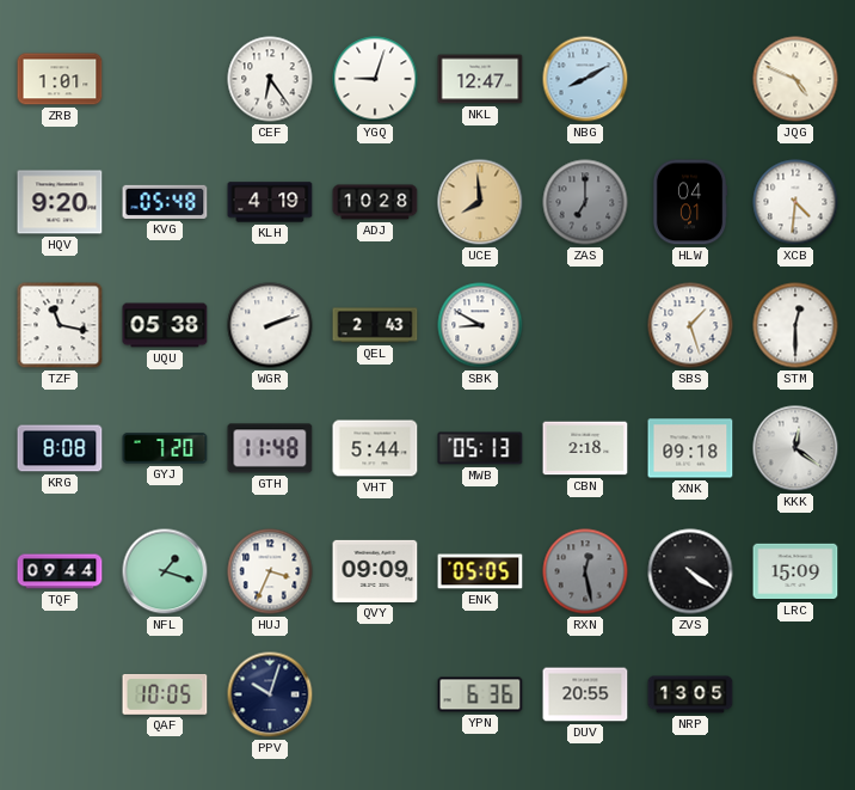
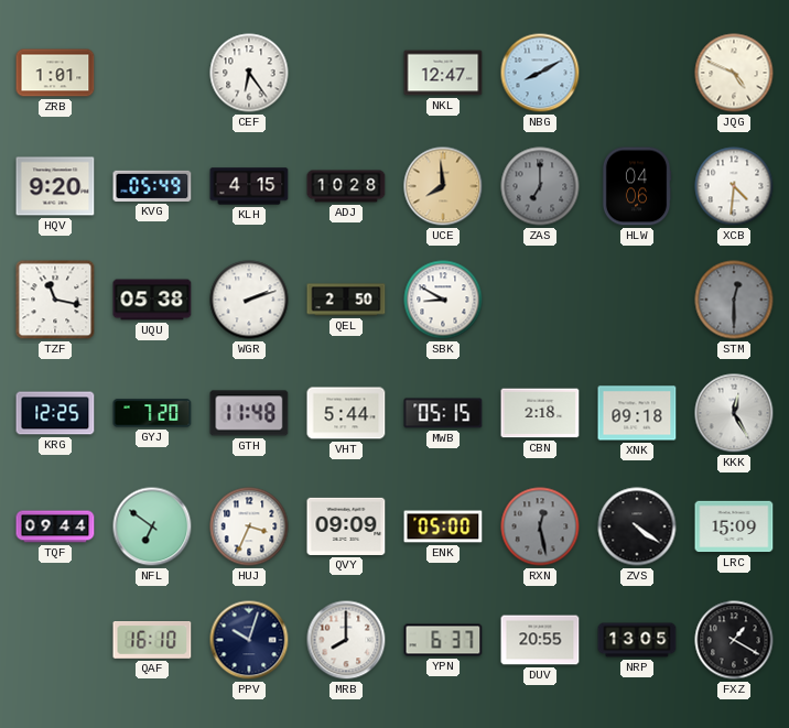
YGQ: 9:03 -> none
KVG: 05:48 -> 05:49
KLH: 4:19 -> 4:15
HLW: 04:01 -> 04:06
QEL: 2:43 -> 2:50
SBS: 1:27 -> none
STM dial: white -> grey
KRG: 8:08 -> 12:25
MWB: 05:13 -> 05:15
KKK: 12:21 -> 12:25
NFL: 1:18 -> 6:51
ENK: 05:05 -> 05:00
QAF: 10:05 -> 16:10
MRB: none -> 8:00
YPN: 6:36 -> 6:37
FXZ: none -> 1:20
